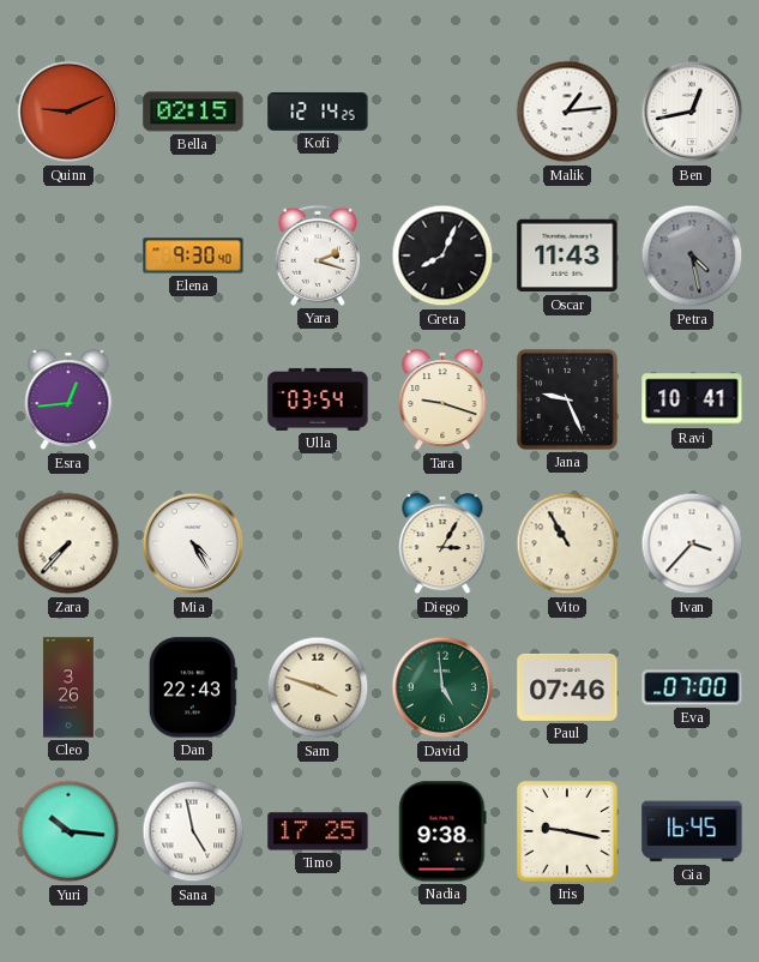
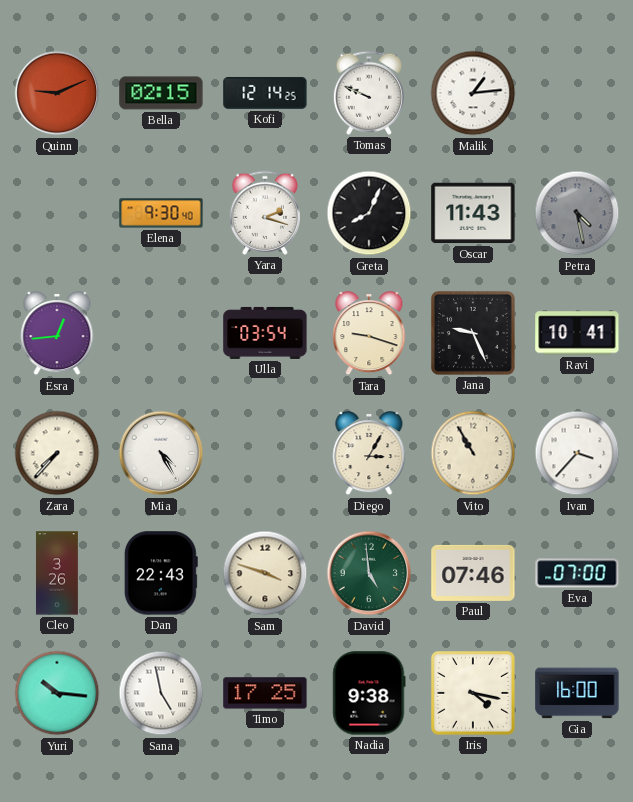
Tomas: none -> 9:49
Ben: 12:43 -> none
Iris: 9:17 -> 4:17
Gia: 16:45 -> 16:00
